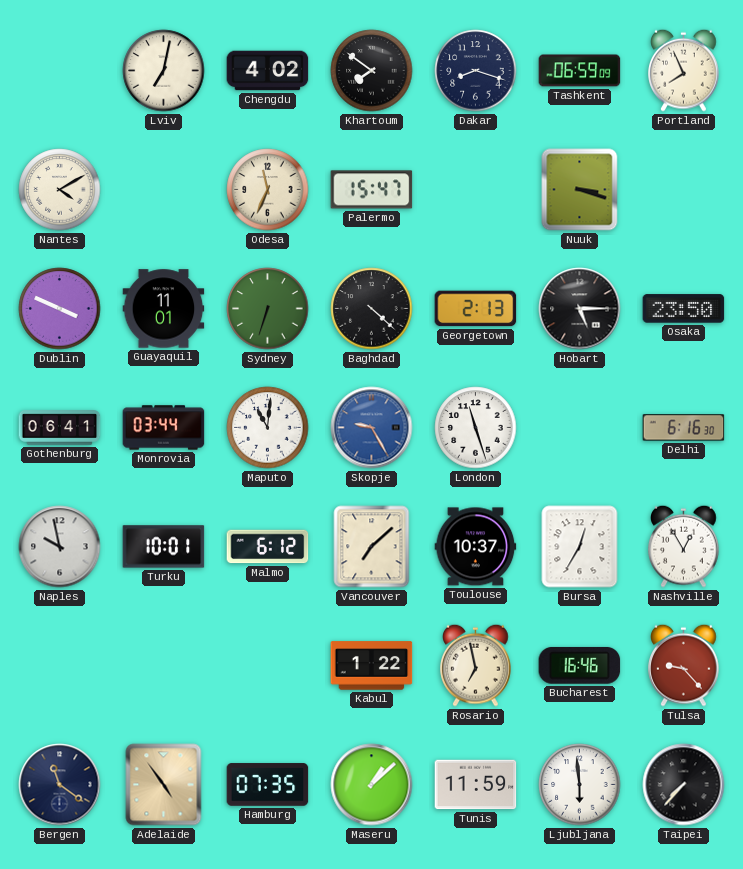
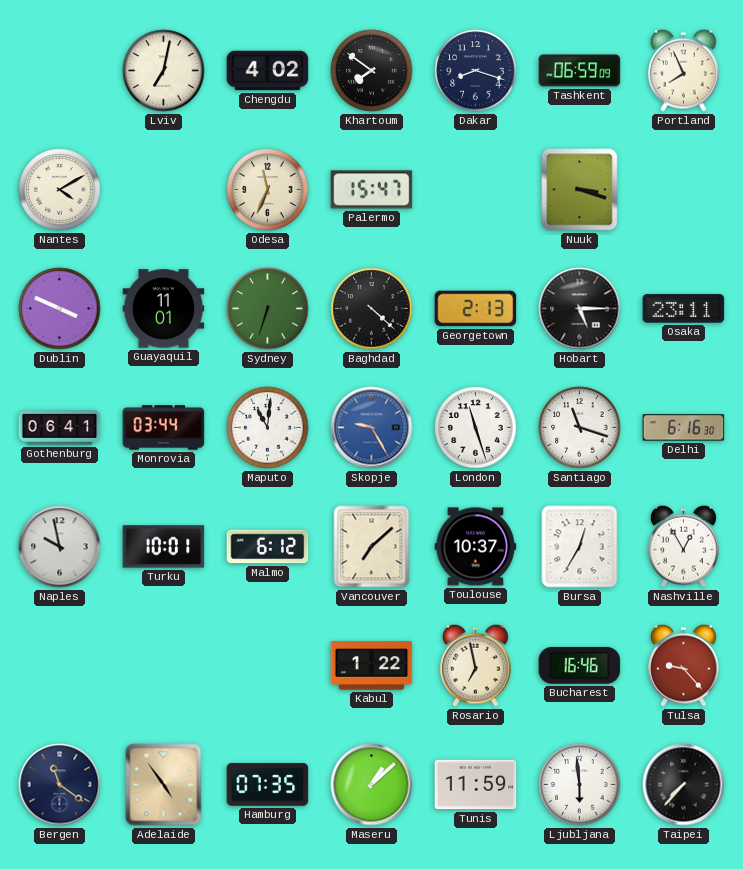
Osaka: 23:50 -> 23:11
Santiago: none -> 11:18
